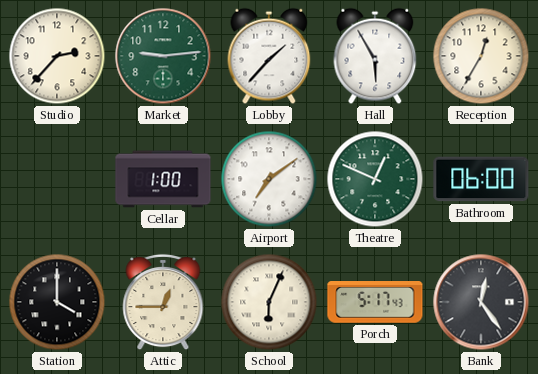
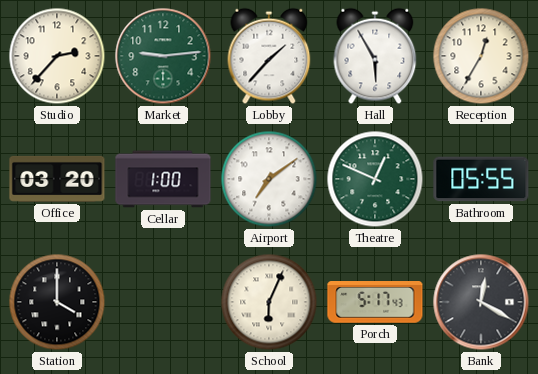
Office: none -> 03:20
Bathroom: 06:00 -> 05:55
Attic: 12:45 -> none
Bank: 12:24 -> 12:20
